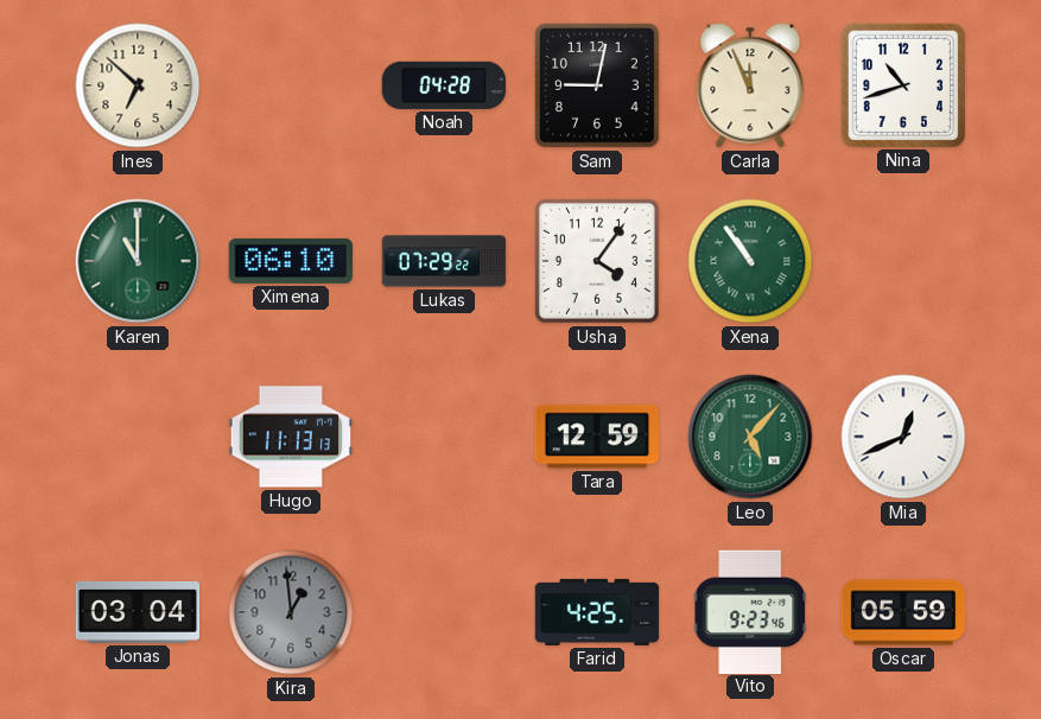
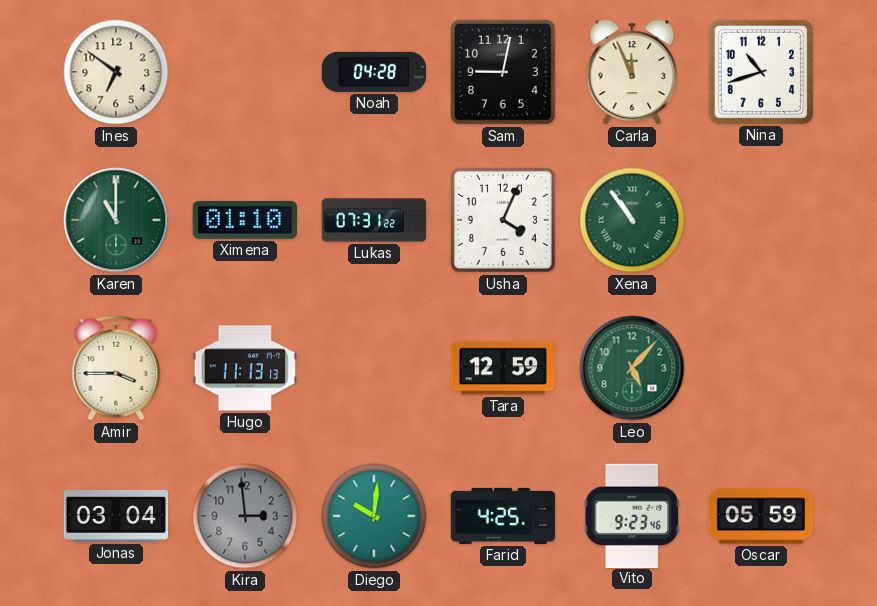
Ines: 6:52 -> 6:51
Ximena: 06:10 -> 01:10
Lukas: 07:29 -> 07:31
Usha: 4:06 -> 4:04
Amir: none -> 3:45
Mia: 12:41 -> none
Kira: 12:59 -> 2:59
Diego: none -> 10:01
